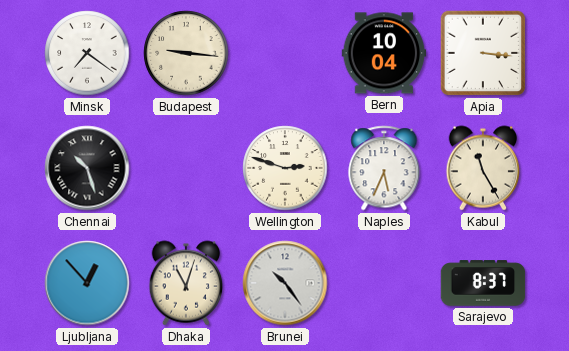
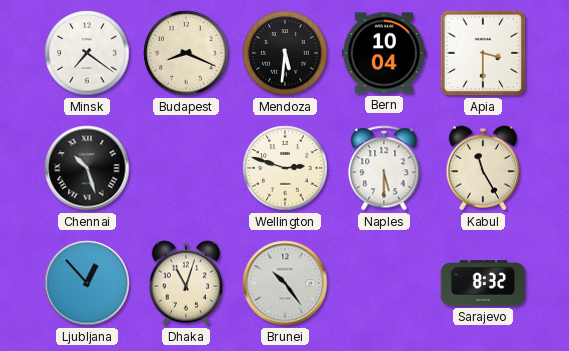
Budapest: 9:16 -> 8:19
Mendoza: none -> 5:31
Apia: 3:16 -> 3:30
Naples: 5:34 -> 5:30
Sarajevo: 8:37 -> 8:32
